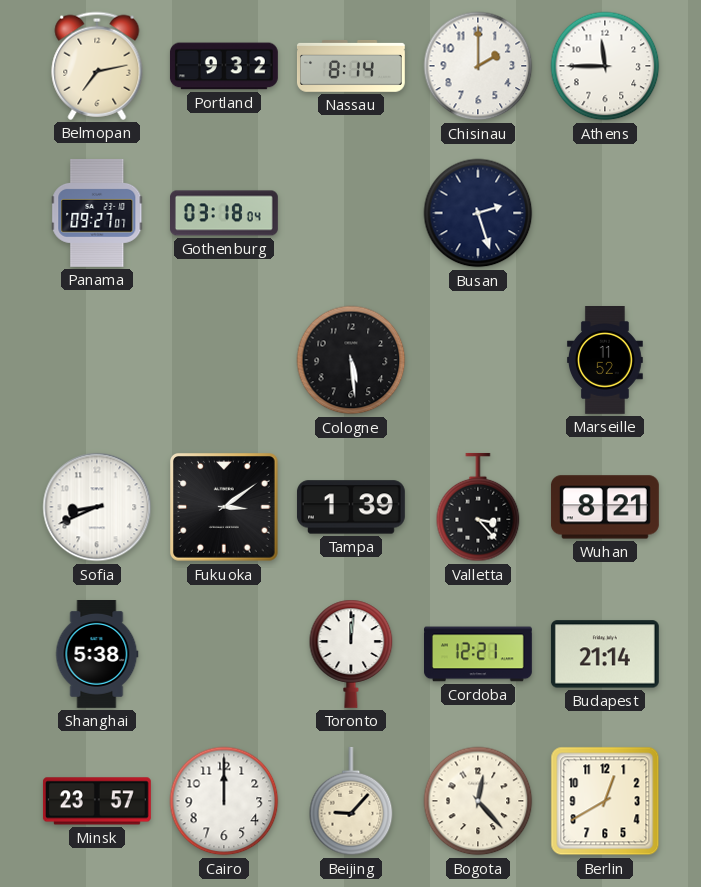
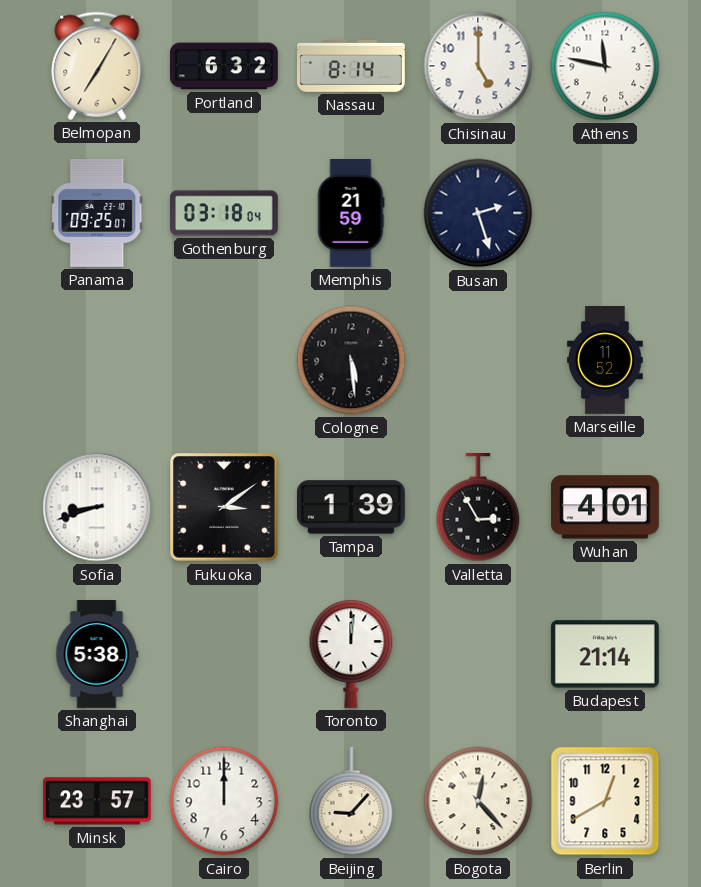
Belmopan: 7:13 -> 7:05
Portland: 9:32 -> 6:32
Chisinau: 2:00 -> 5:00
Athens: 11:45 -> 11:47
Panama: 09:27 -> 09:25
Memphis: none -> 21:59
Sofia: 8:41 -> 8:42
Valletta: 3:23 -> 2:55
Wuhan: 8:21 -> 4:01
Cordoba: 12:21 -> none
